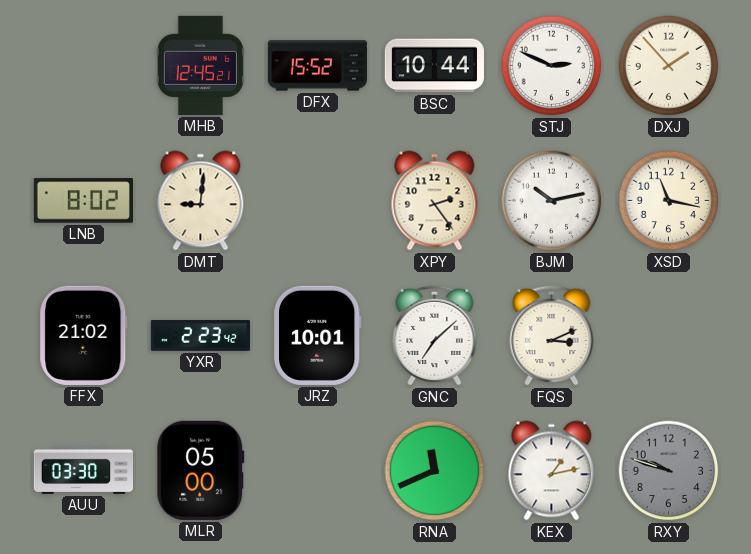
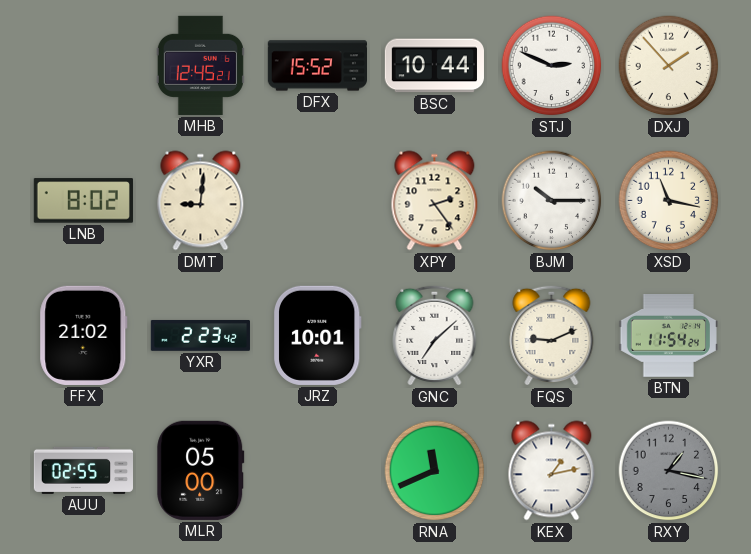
BJM: 10:13 -> 10:15
FQS: 3:11 -> 9:11
BTN: none -> 11:54
AUU: 03:30 -> 02:55
RXY: 9:48 -> 1:17
